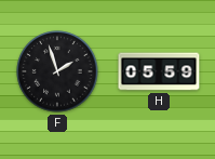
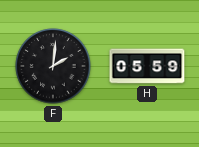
F: 1:57 -> 2:01
